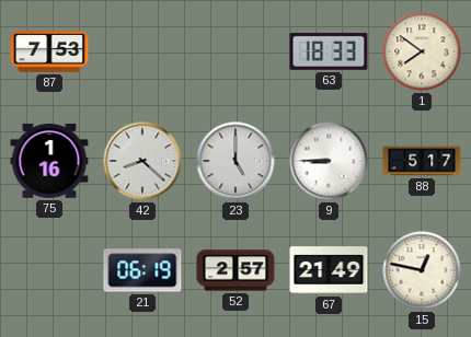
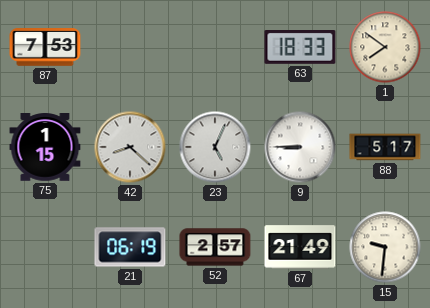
75: 1:16 -> 1:15
23: 5:00 -> 5:04
15: 12:47 -> 9:31
